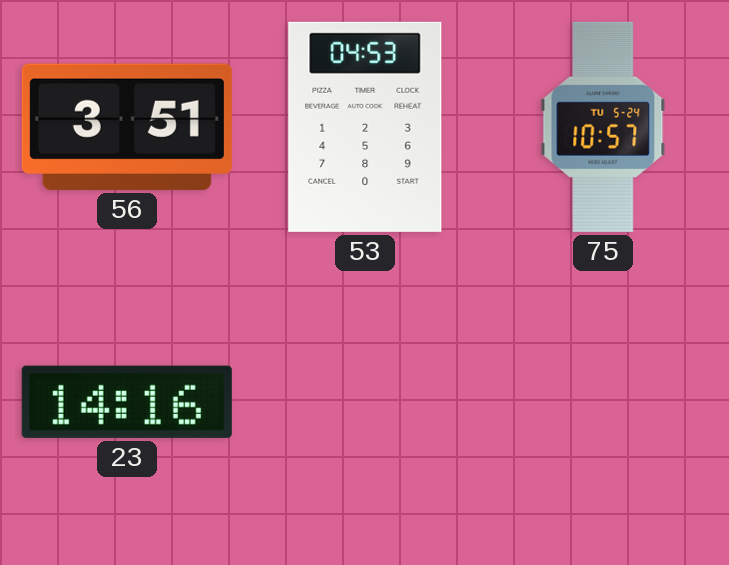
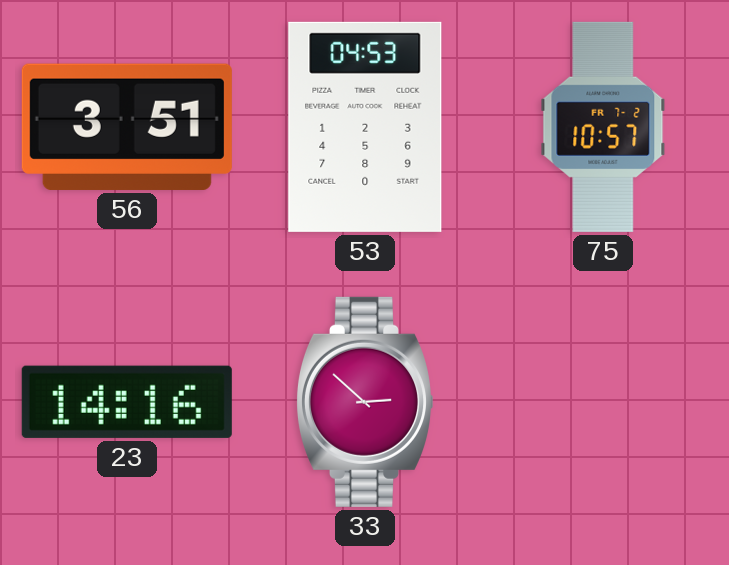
75 date: TU 5-24 -> FR 7-2
33: none -> 2:52
